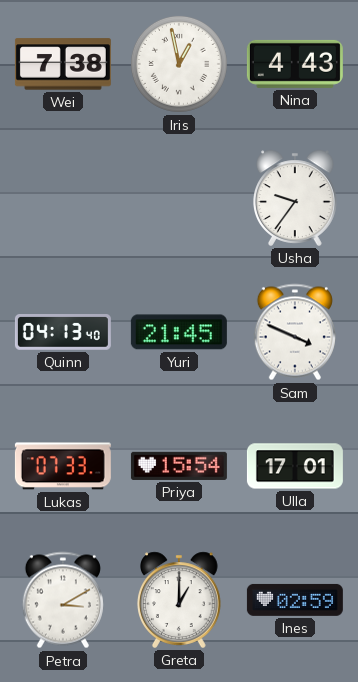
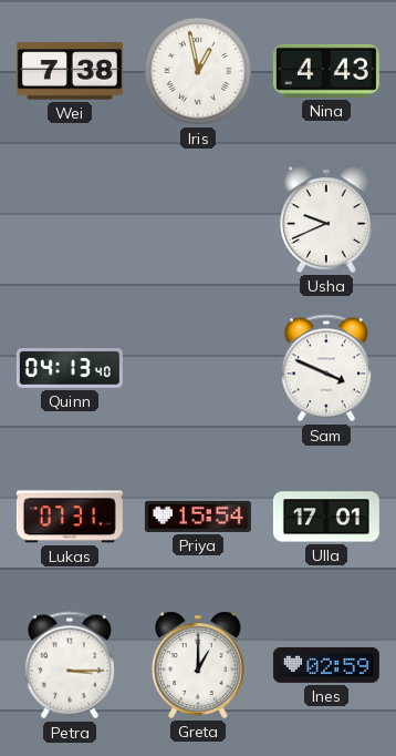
Usha: 9:36 -> 9:41
Yuri: 21:45 -> none
Lukas: 07:33 -> 07:31
Petra: 3:10 -> 3:15
